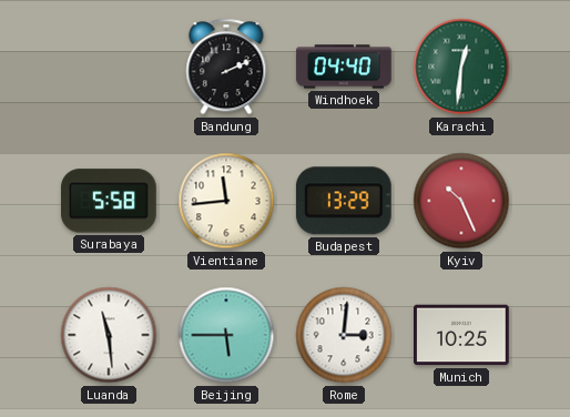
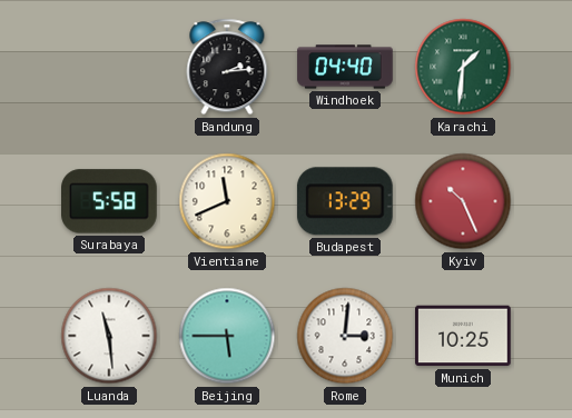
Bandung: 2:11 -> 2:14
Karachi: 12:31 -> 1:31
Vientiane: 11:44 -> 11:41
